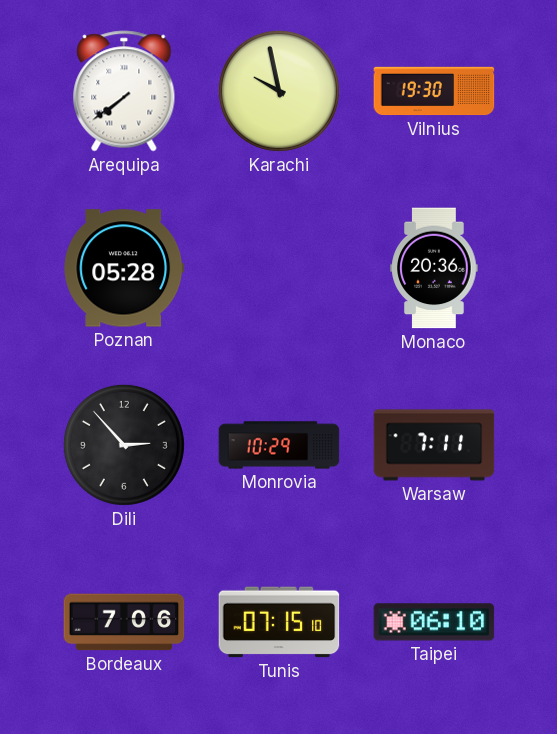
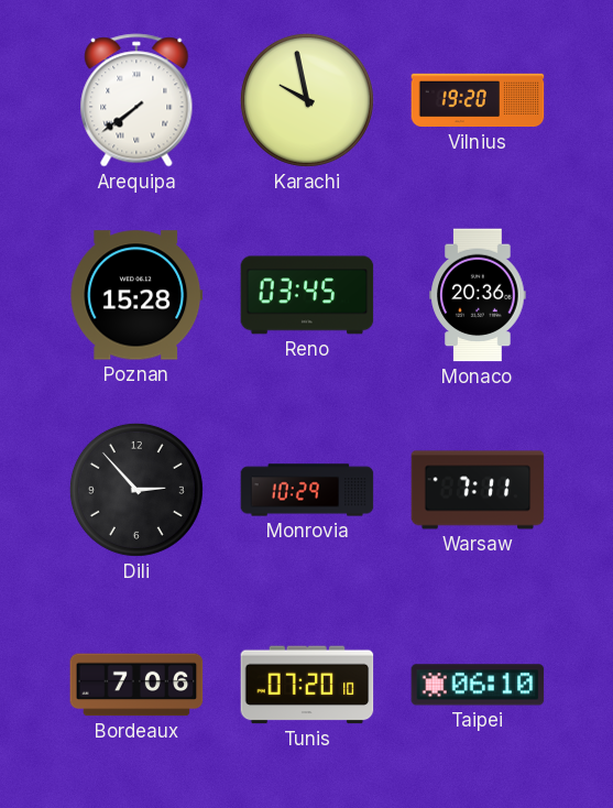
Vilnius: 19:30 -> 19:20
Poznan: 05:28 -> 15:28
Reno: none -> 03:45
Tunis: 07:15 -> 07:20
